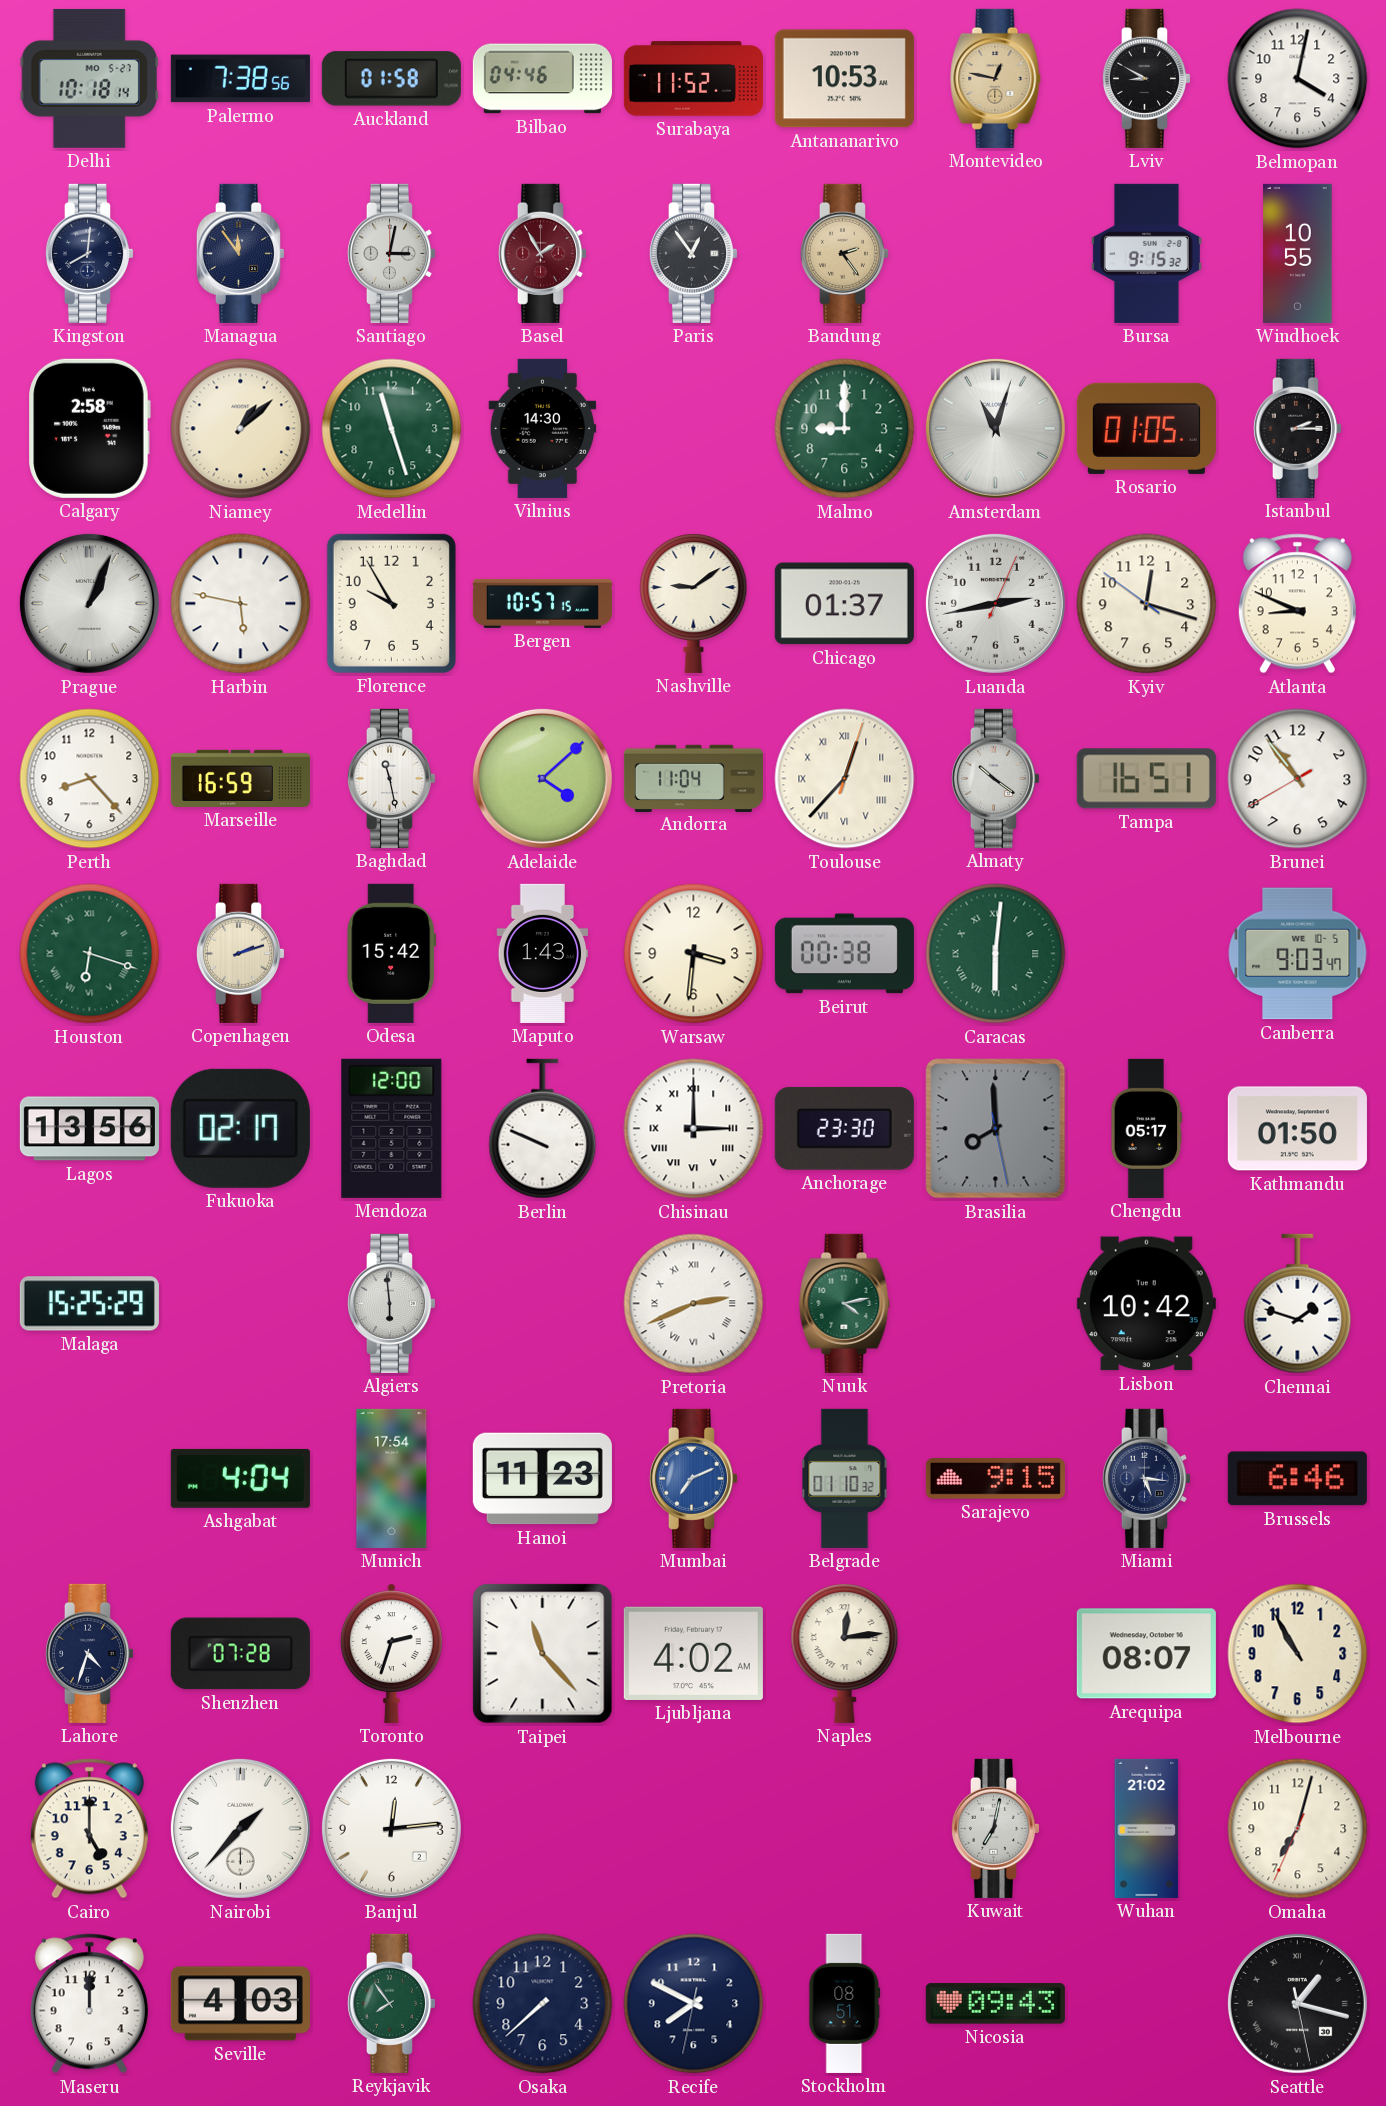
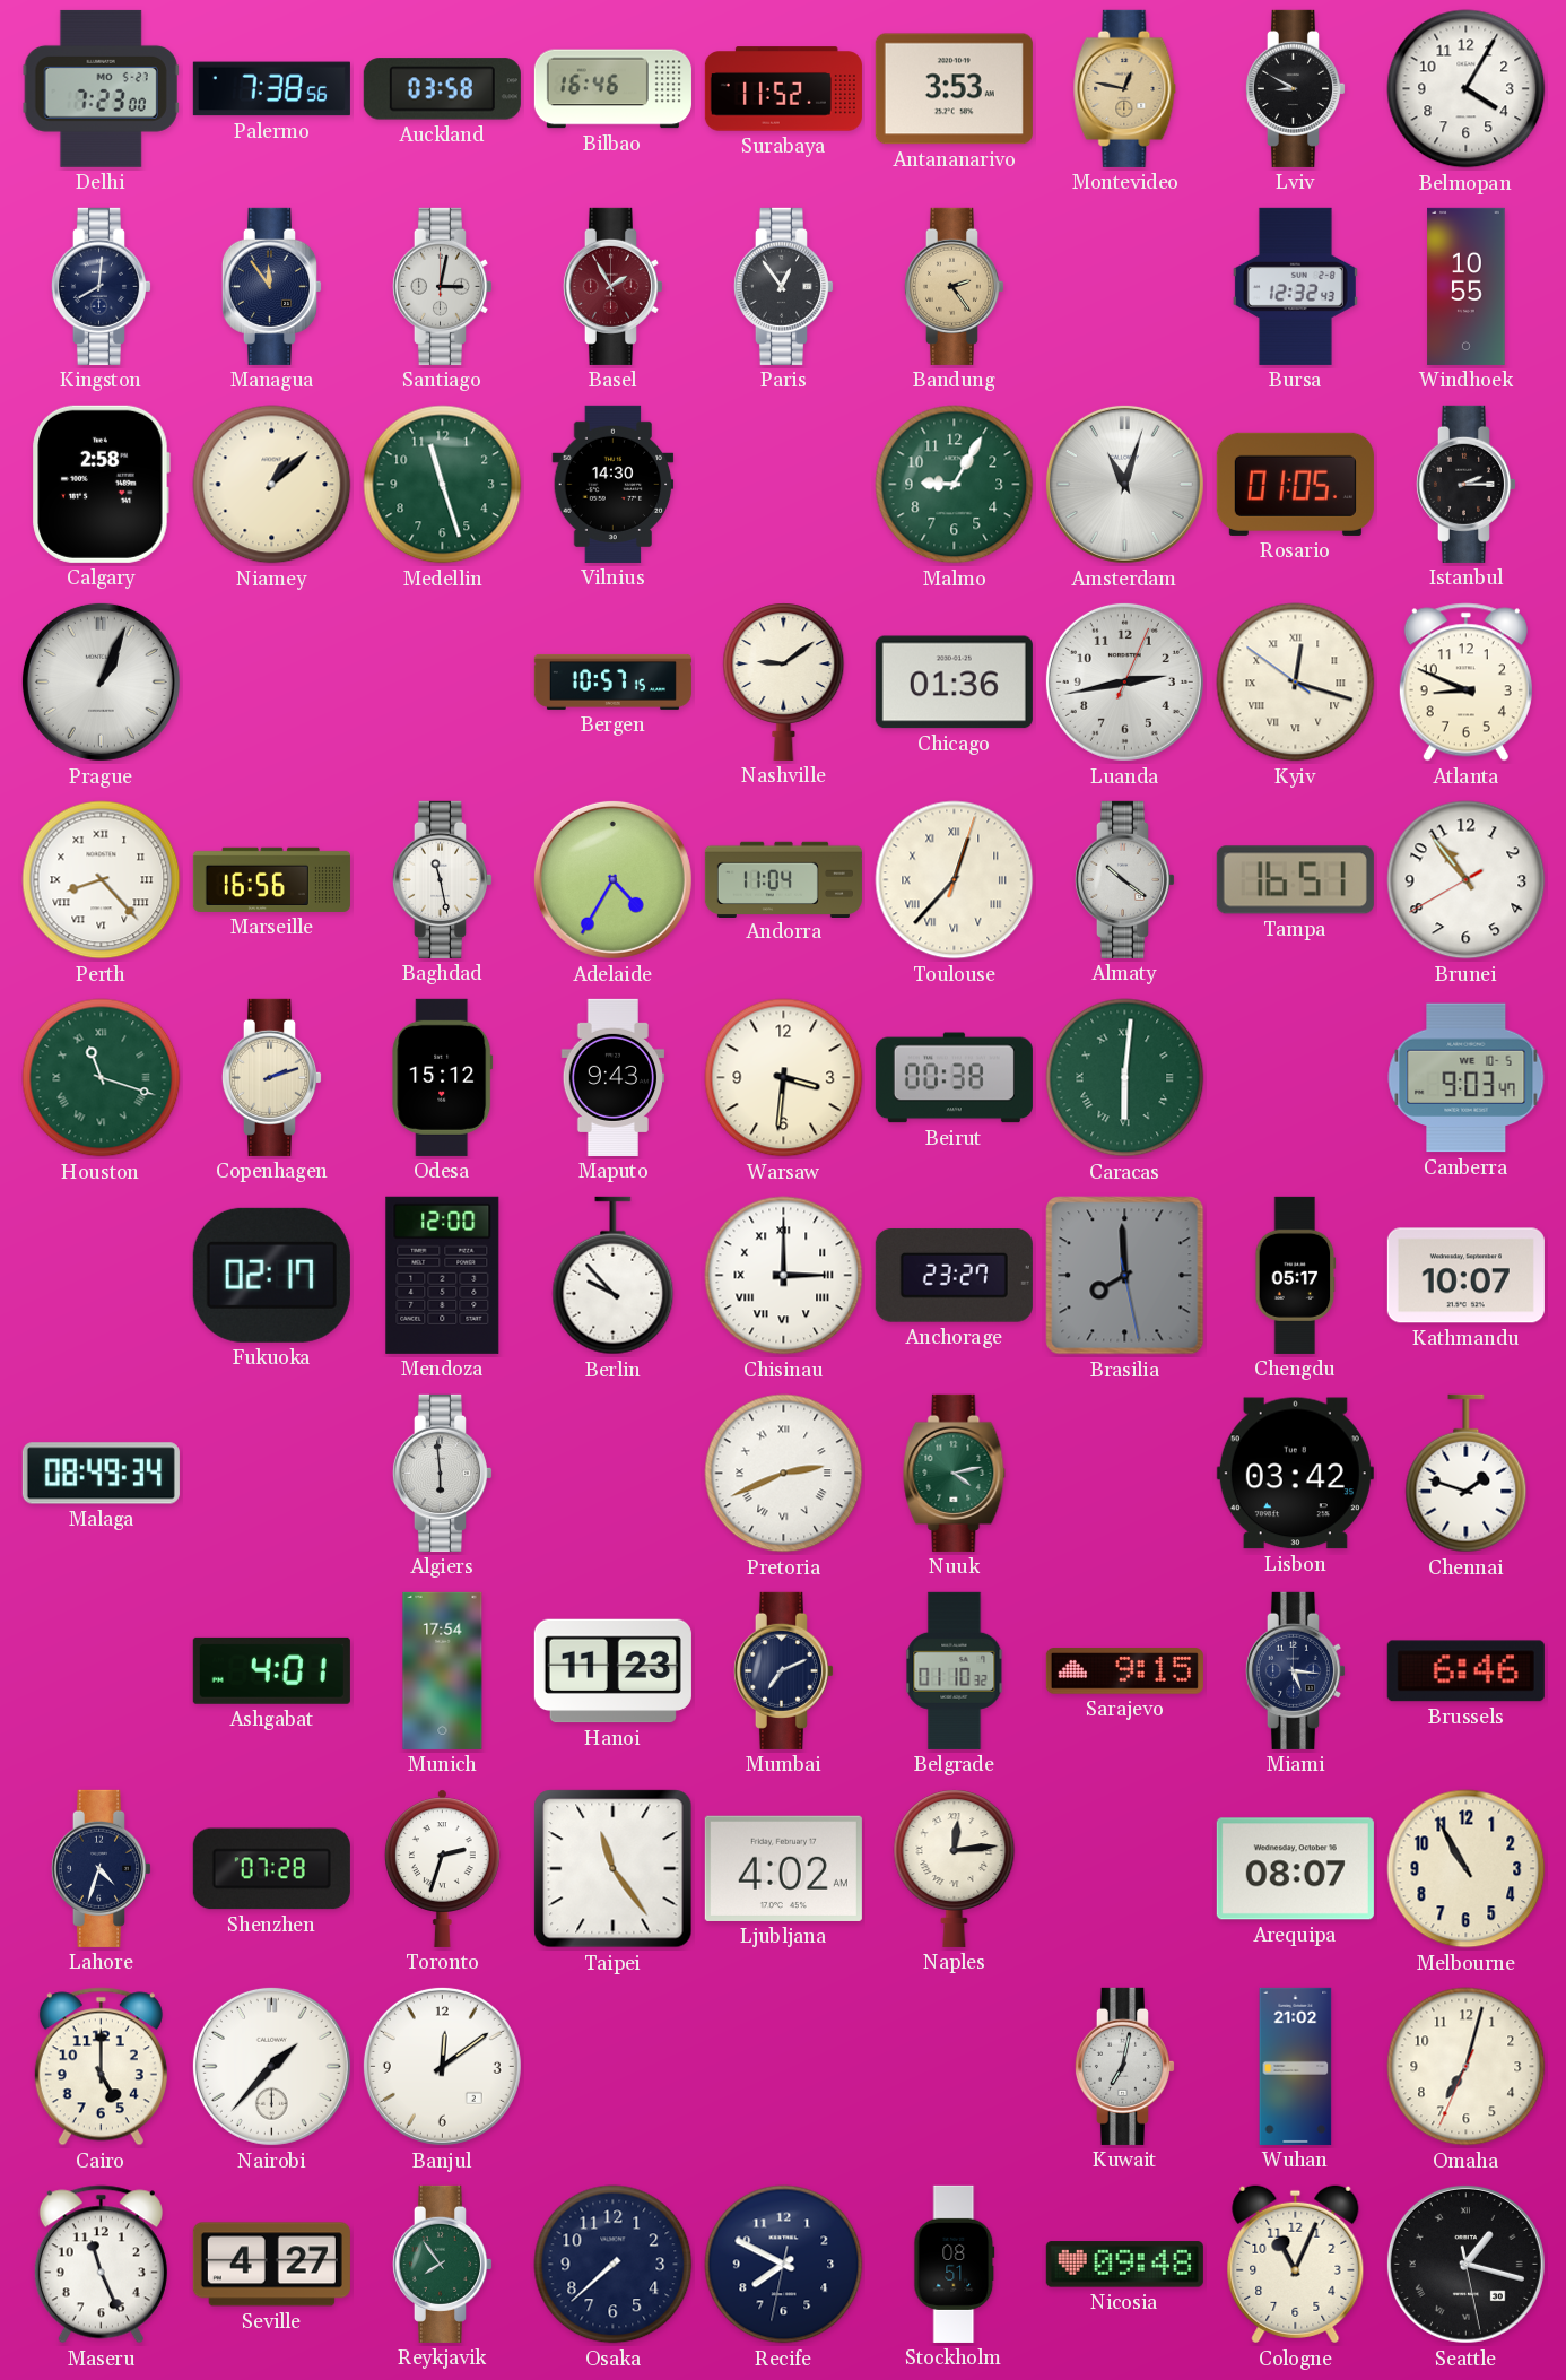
Delhi: 10:18 -> 7:23
Auckland: 01:58 -> 03:58
Bilbao: 04:46 -> 16:46
Antananarivo: 10:53 -> 3:53
Belmopan: 4:02 -> 4:05
Bursa: 9:15 -> 12:32
Malmo: 9:00 -> 9:05
Harbin: 5:47 -> none
Florence: 9:55 -> none
Chicago: 01:37 -> 01:36
Kyiv numerals: Arabic -> Roman
Perth numerals: Arabic -> Roman
Marseille: 16:59 -> 16:56
Adelaide: 4:08 -> 4:35
Houston: 6:18 -> 11:18
Odesa: 15:42 -> 15:12
Maputo: 1:43 -> 9:43
Lagos: 13:56 -> none
Berlin: 9:49 -> 9:53
Anchorage: 23:30 -> 23:27
Kathmandu: 01:50 -> 10:07
Malaga: 15:25 -> 08:49
Lisbon: 10:42 -> 03:42
Ashgabat: 4:04 -> 4:01
Mumbai dial: blue -> navy
Taipei: 11:23 -> 11:24
Banjul: 12:14 -> 12:09
Maseru: 12:00 -> 11:26
Seville: 4:03 -> 4:27
Nicosia: 09:43 -> 09:48
Cologne: none -> 11:04
